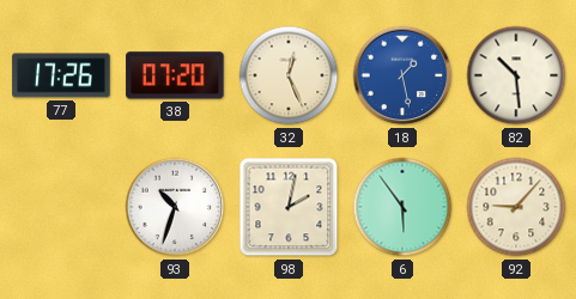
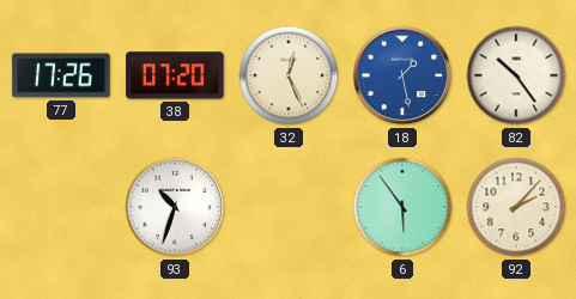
82: 10:29 -> 10:24
98: 2:02 -> none
92: 9:07 -> 2:07
